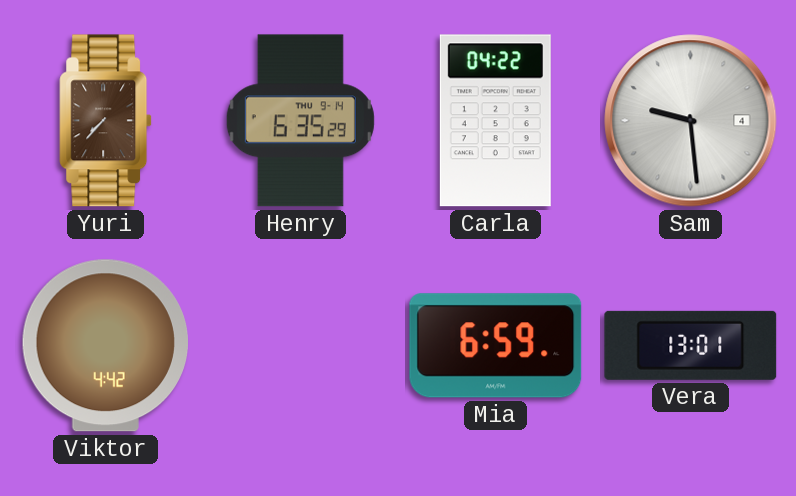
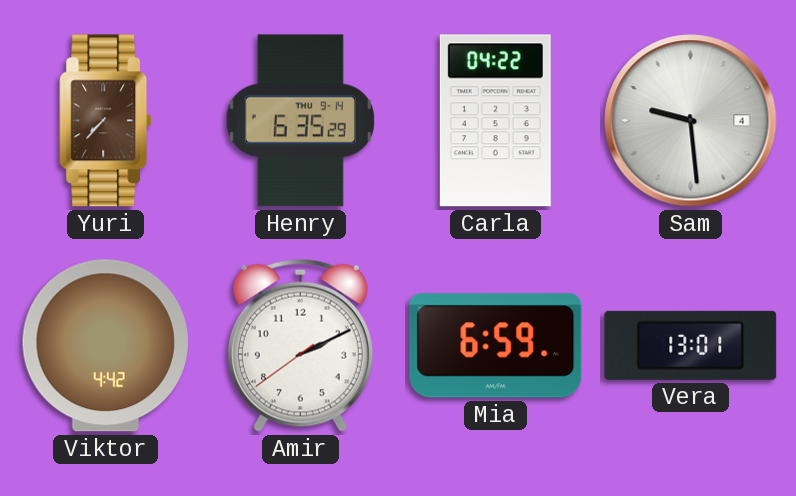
Amir: none -> 2:10
